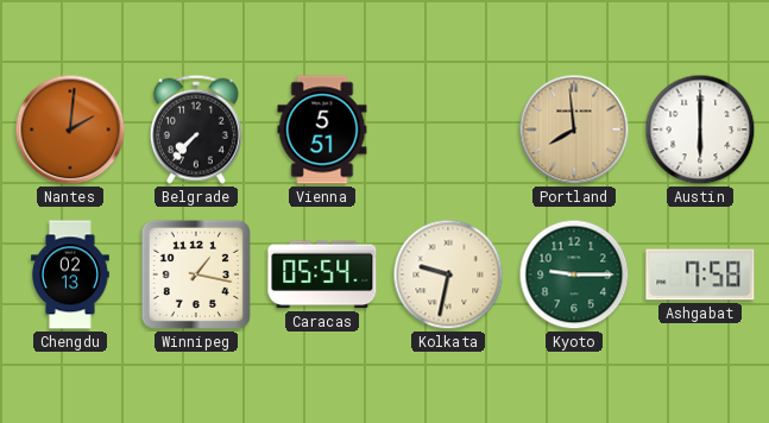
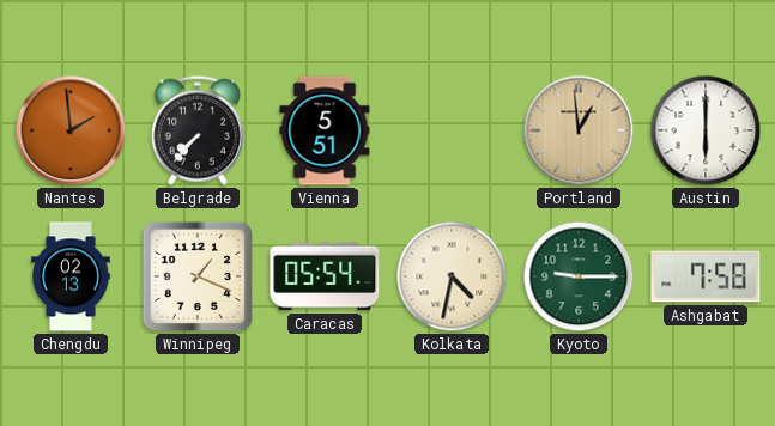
Nantes: 2:01 -> 1:59
Portland: 7:59 -> 12:59
Winnipeg: 1:17 -> 1:19
Kolkata: 9:32 -> 4:32
